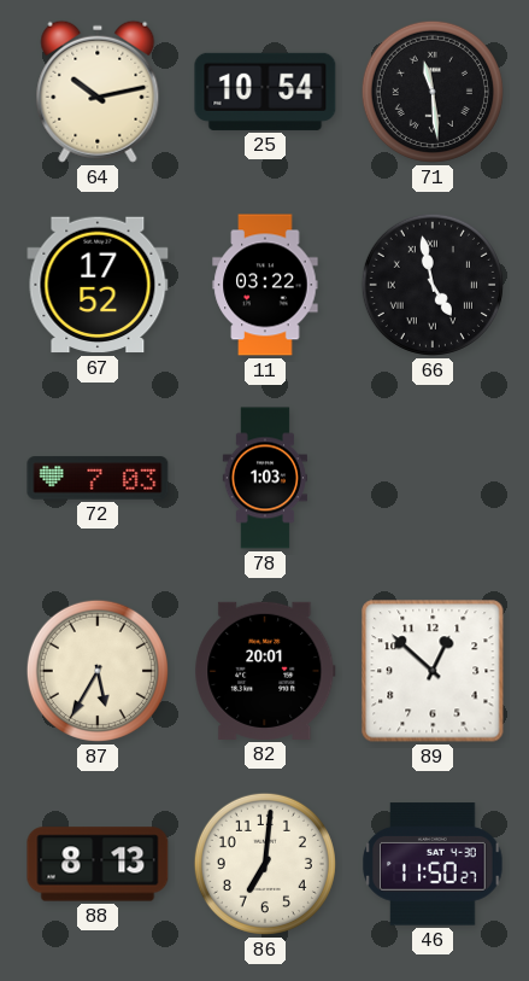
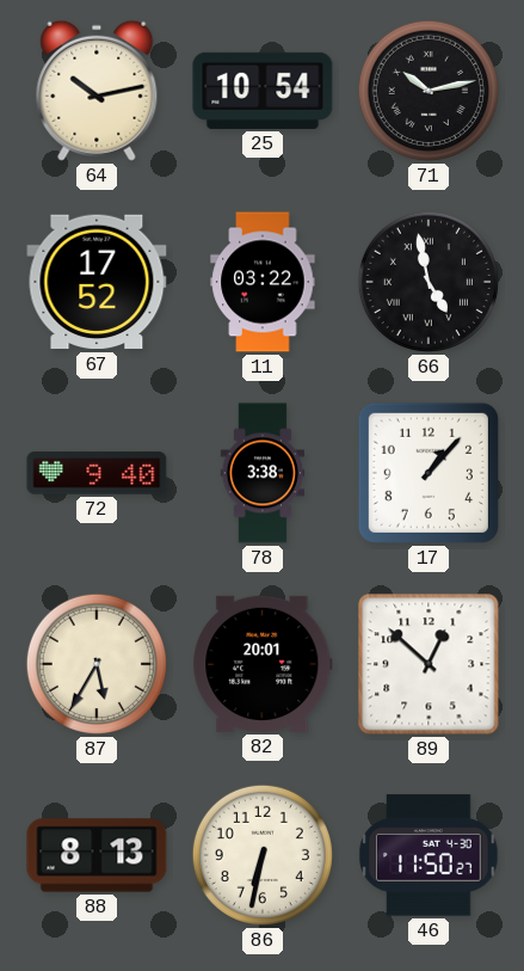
71: 11:29 -> 10:13
72: 7:03 -> 9:40
78: 1:03 -> 3:38
17: none -> 1:07
86: 7:01 -> 6:32
